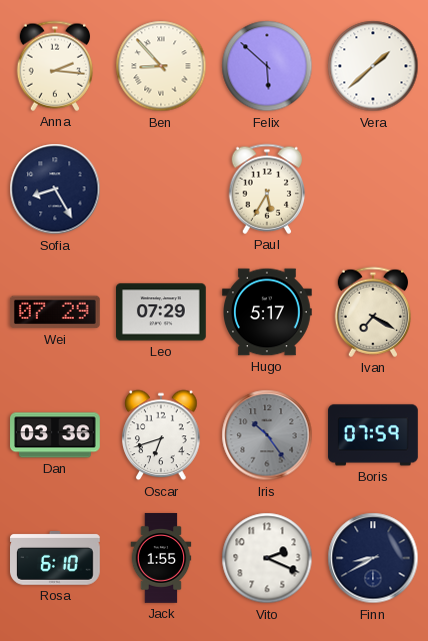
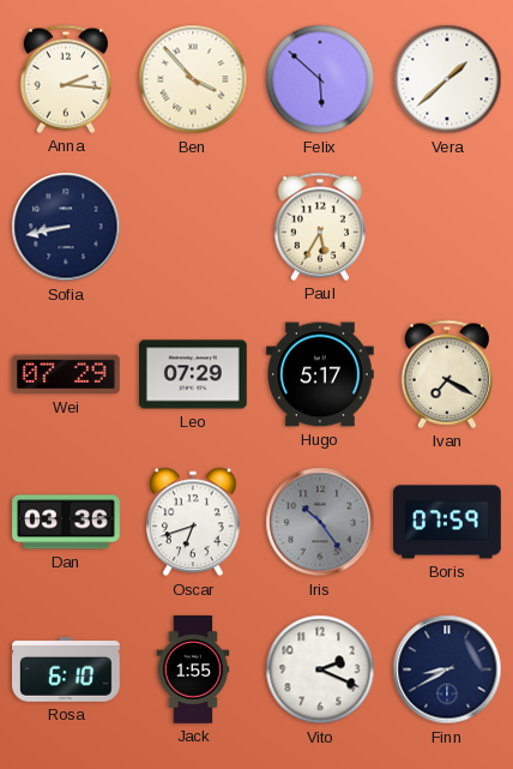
Ben: 8:53 -> 3:53
Sofia: 8:25 -> 8:43
